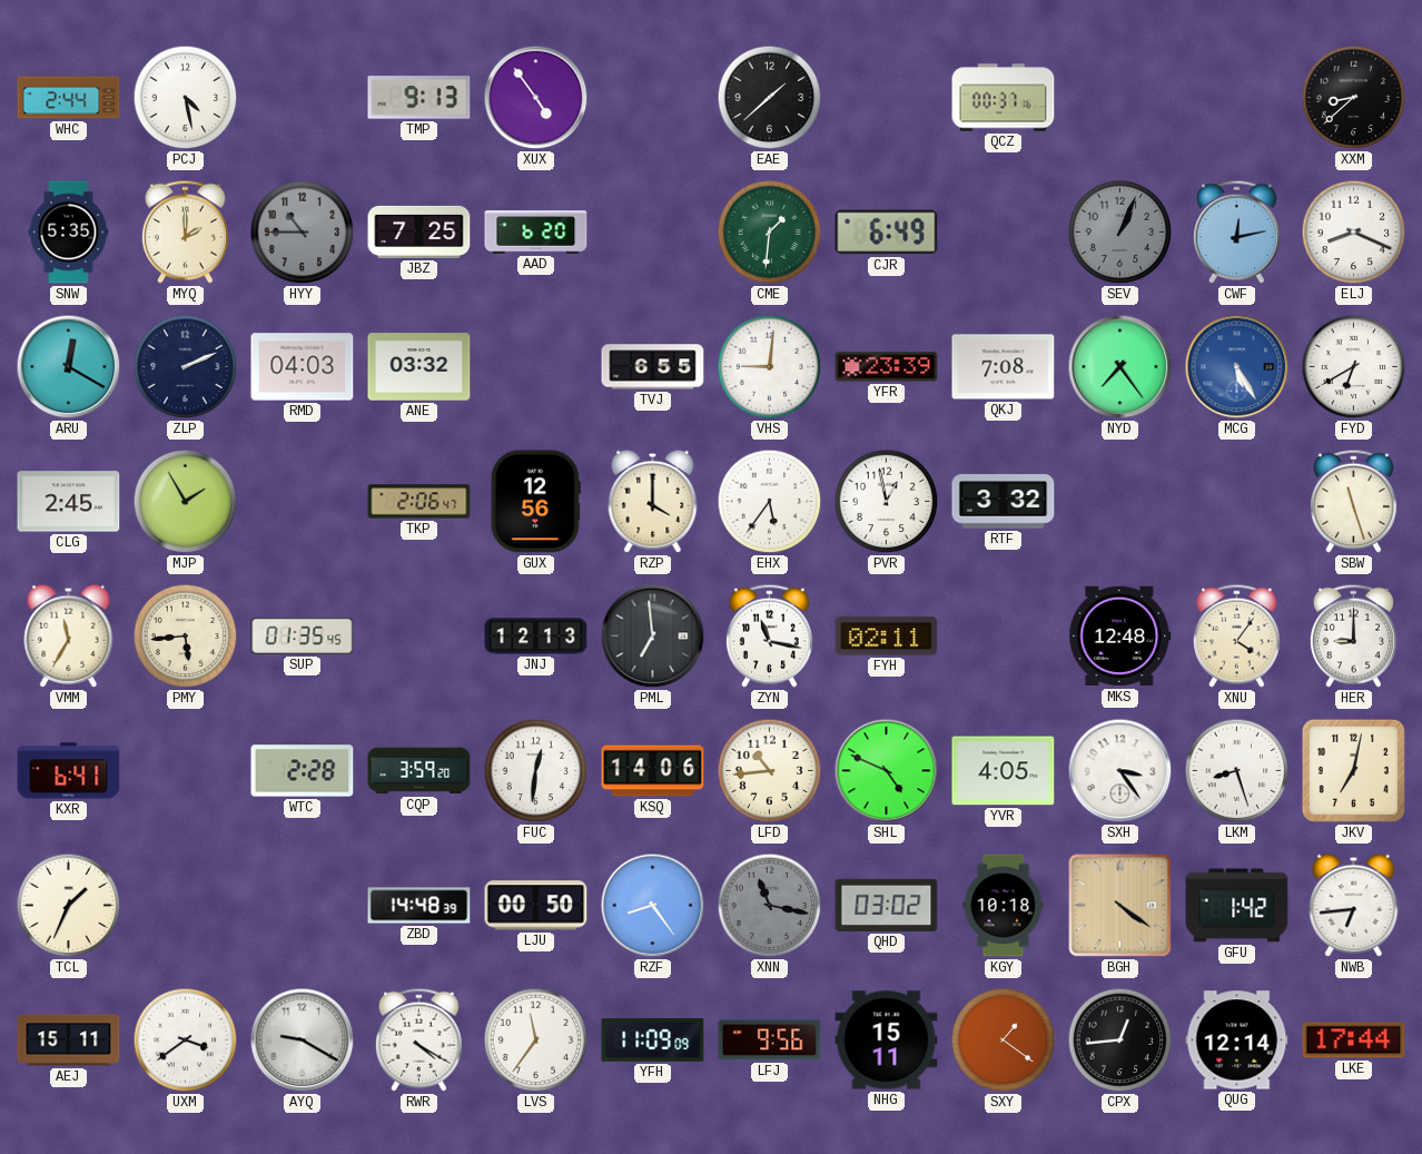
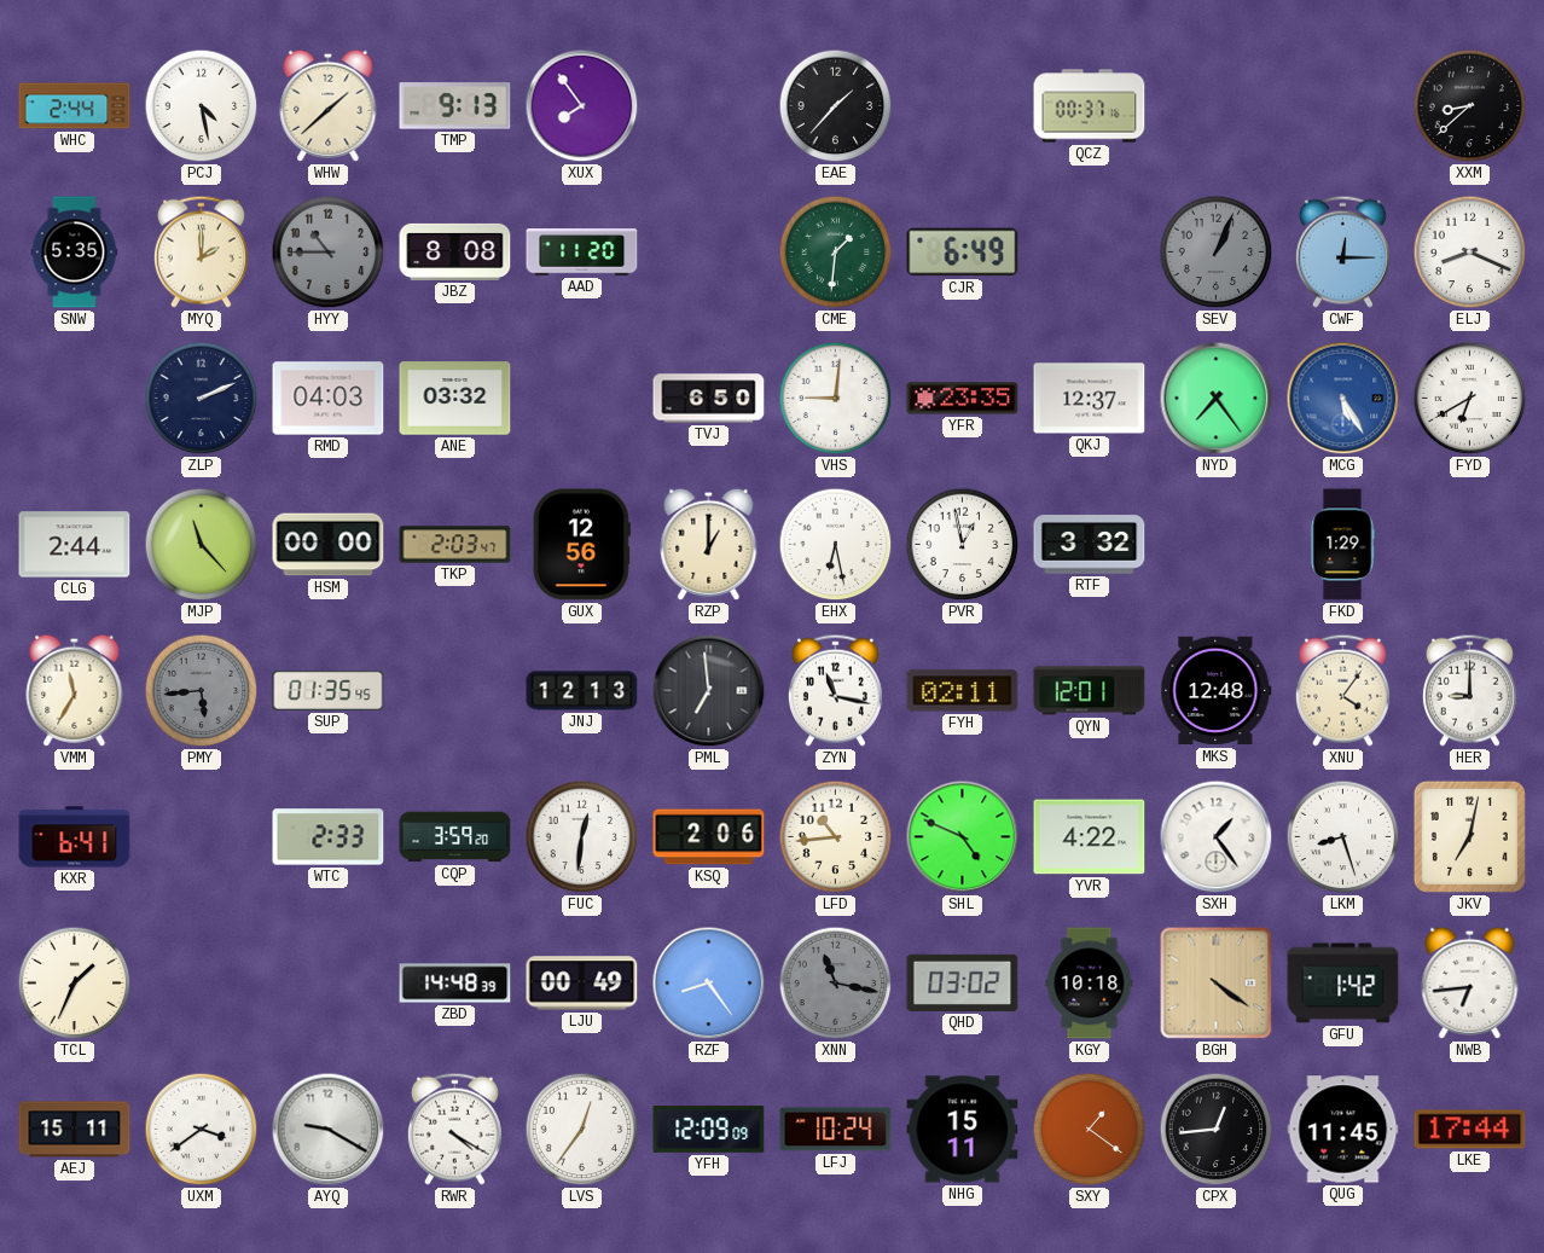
WHW: none -> 1:38
XUX: 4:54 -> 7:54
EAE: 1:38 -> 1:37
JBZ: 7:25 -> 8:08
AAD: 6:20 -> 11:20
CWF: 12:13 -> 12:15
ARU: 12:20 -> none
TVJ: 6:55 -> 6:50
YFR: 23:39 -> 23:35
QKJ: 7:08 -> 12:37
CLG: 2:45 -> 2:44
MJP: 1:55 -> 11:23
HSM: none -> 00:00
TKP: 2:06 -> 2:03
RZP: 4:00 -> 1:00
EHX: 5:36 -> 6:28
FKD: none -> 1:29
SBW: 11:27 -> none
PMY dial: cream -> grey
QYN: none -> 12:01
WTC: 2:28 -> 2:33
KSQ: 14:06 -> 2:06
YVR: 4:05 -> 4:22
SXH: 3:24 -> 1:24
LJU: 00:50 -> 00:49
LVS: 11:36 -> 12:36
YFH: 11:09 -> 12:09
LFJ: 9:56 -> 10:24
QUG: 12:14 -> 11:45
